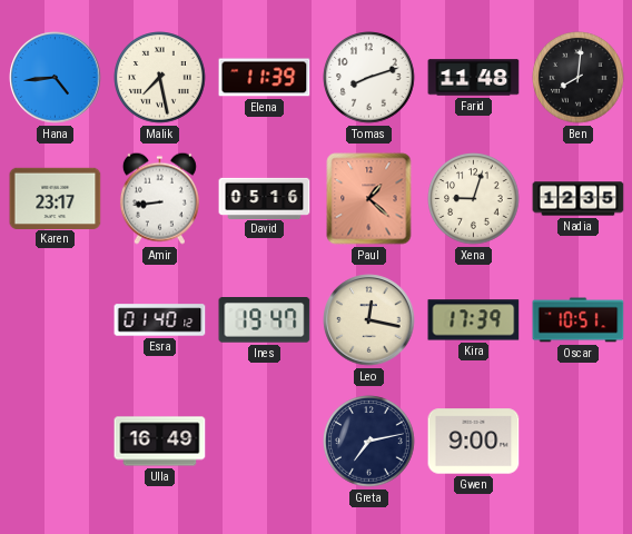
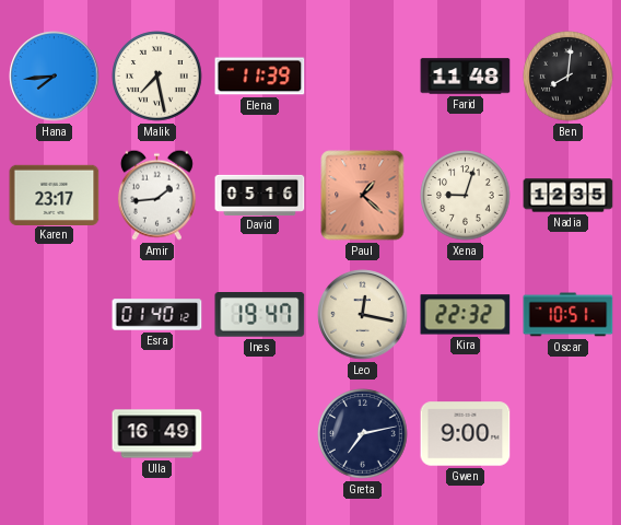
Hana: 4:44 -> 7:44
Tomas: 8:12 -> none
Amir: 8:44 -> 1:44
Kira: 17:39 -> 22:32
